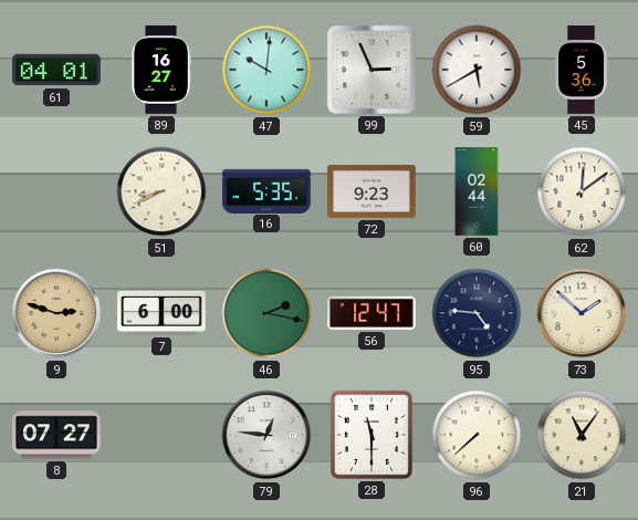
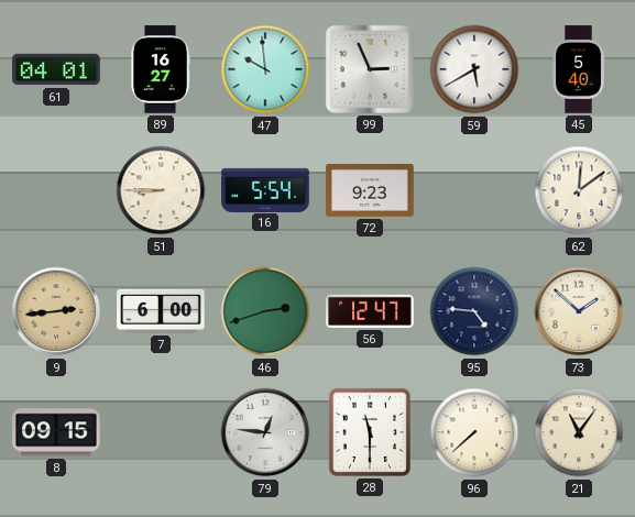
47: 10:01 -> 9:59
45: 5:36 -> 5:40
51: 8:41 -> 8:45
16: 5:35 -> 5:54
60: 02:44 -> none
9: 2:48 -> 2:44
46: 2:17 -> 2:42
8: 07:27 -> 09:15
